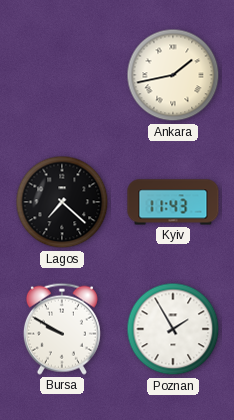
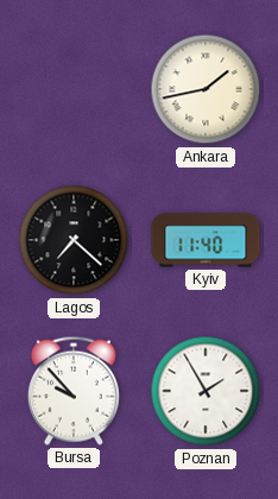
Kyiv: 11:43 -> 11:40
Bursa: 9:50 -> 9:53
